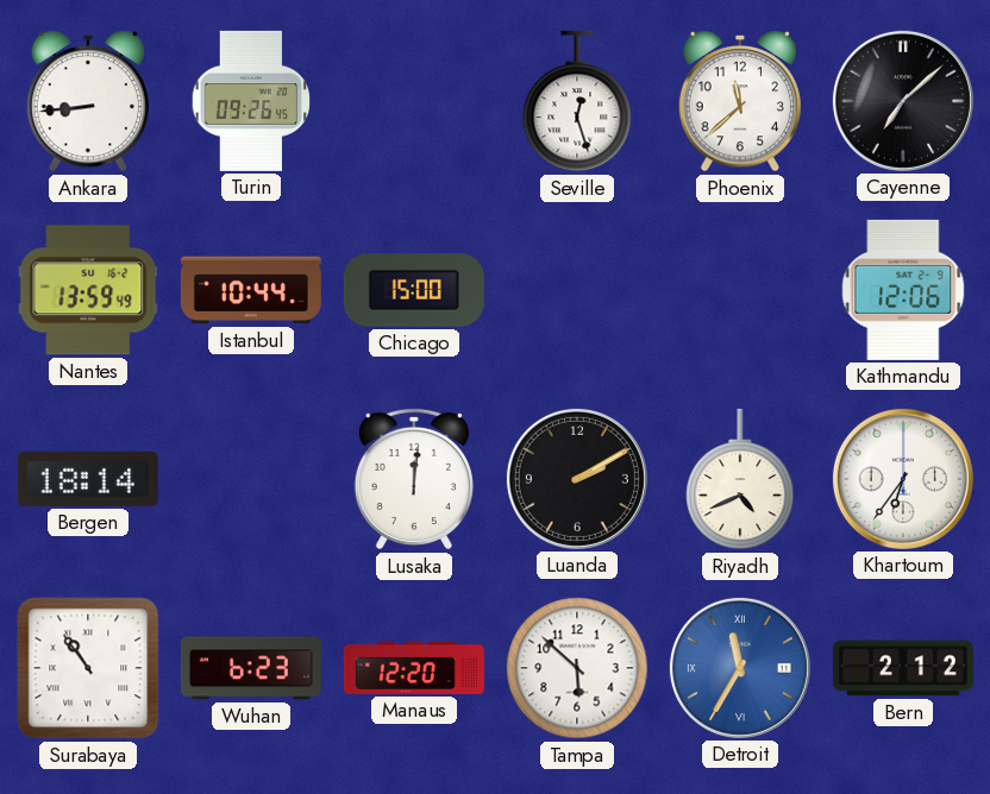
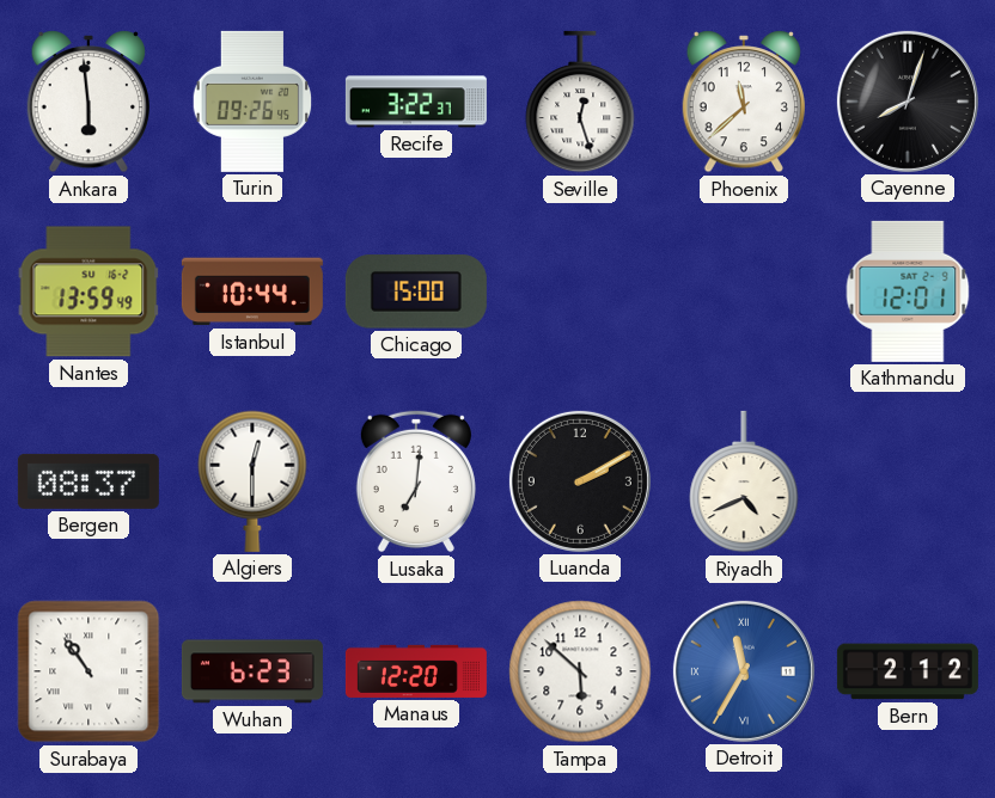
Ankara: 8:44 -> 5:59
Recife: none -> 3:22
Cayenne: 7:08 -> 8:03
Kathmandu: 12:06 -> 12:01
Bergen: 18:14 -> 08:37
Algiers: none -> 12:30
Lusaka: 12:01 -> 7:01
Khartoum: 6:36 -> none
